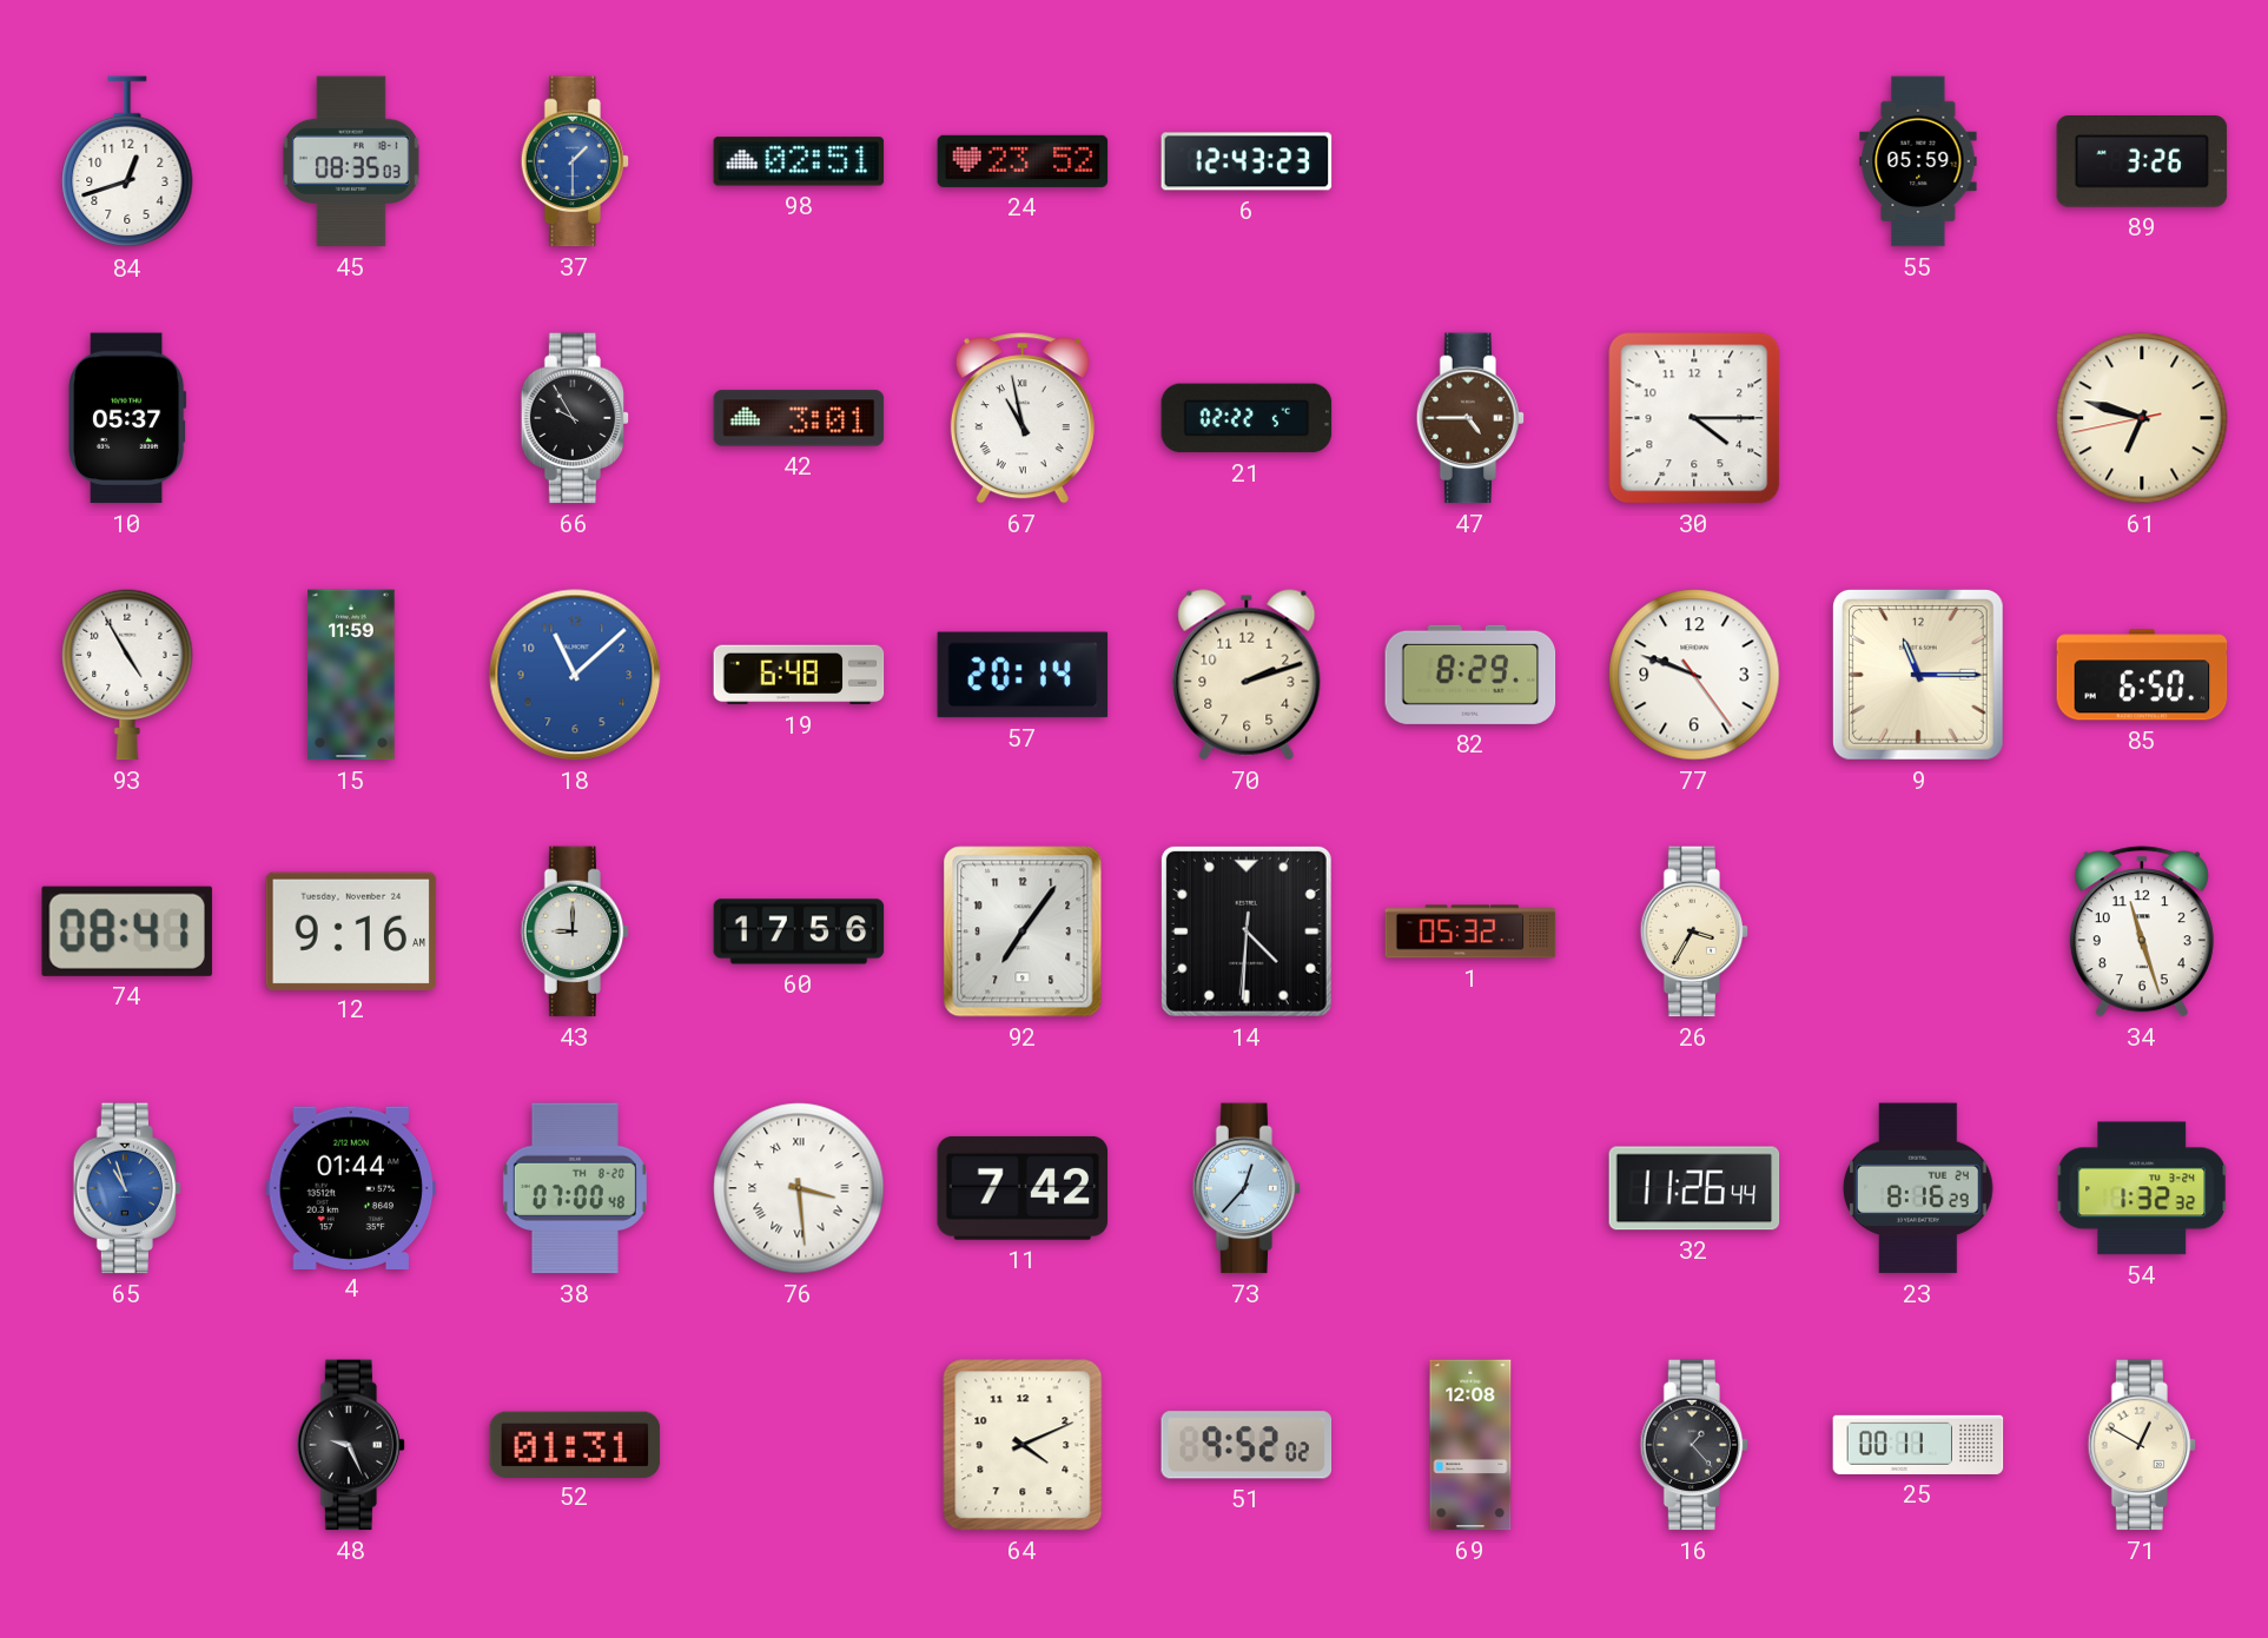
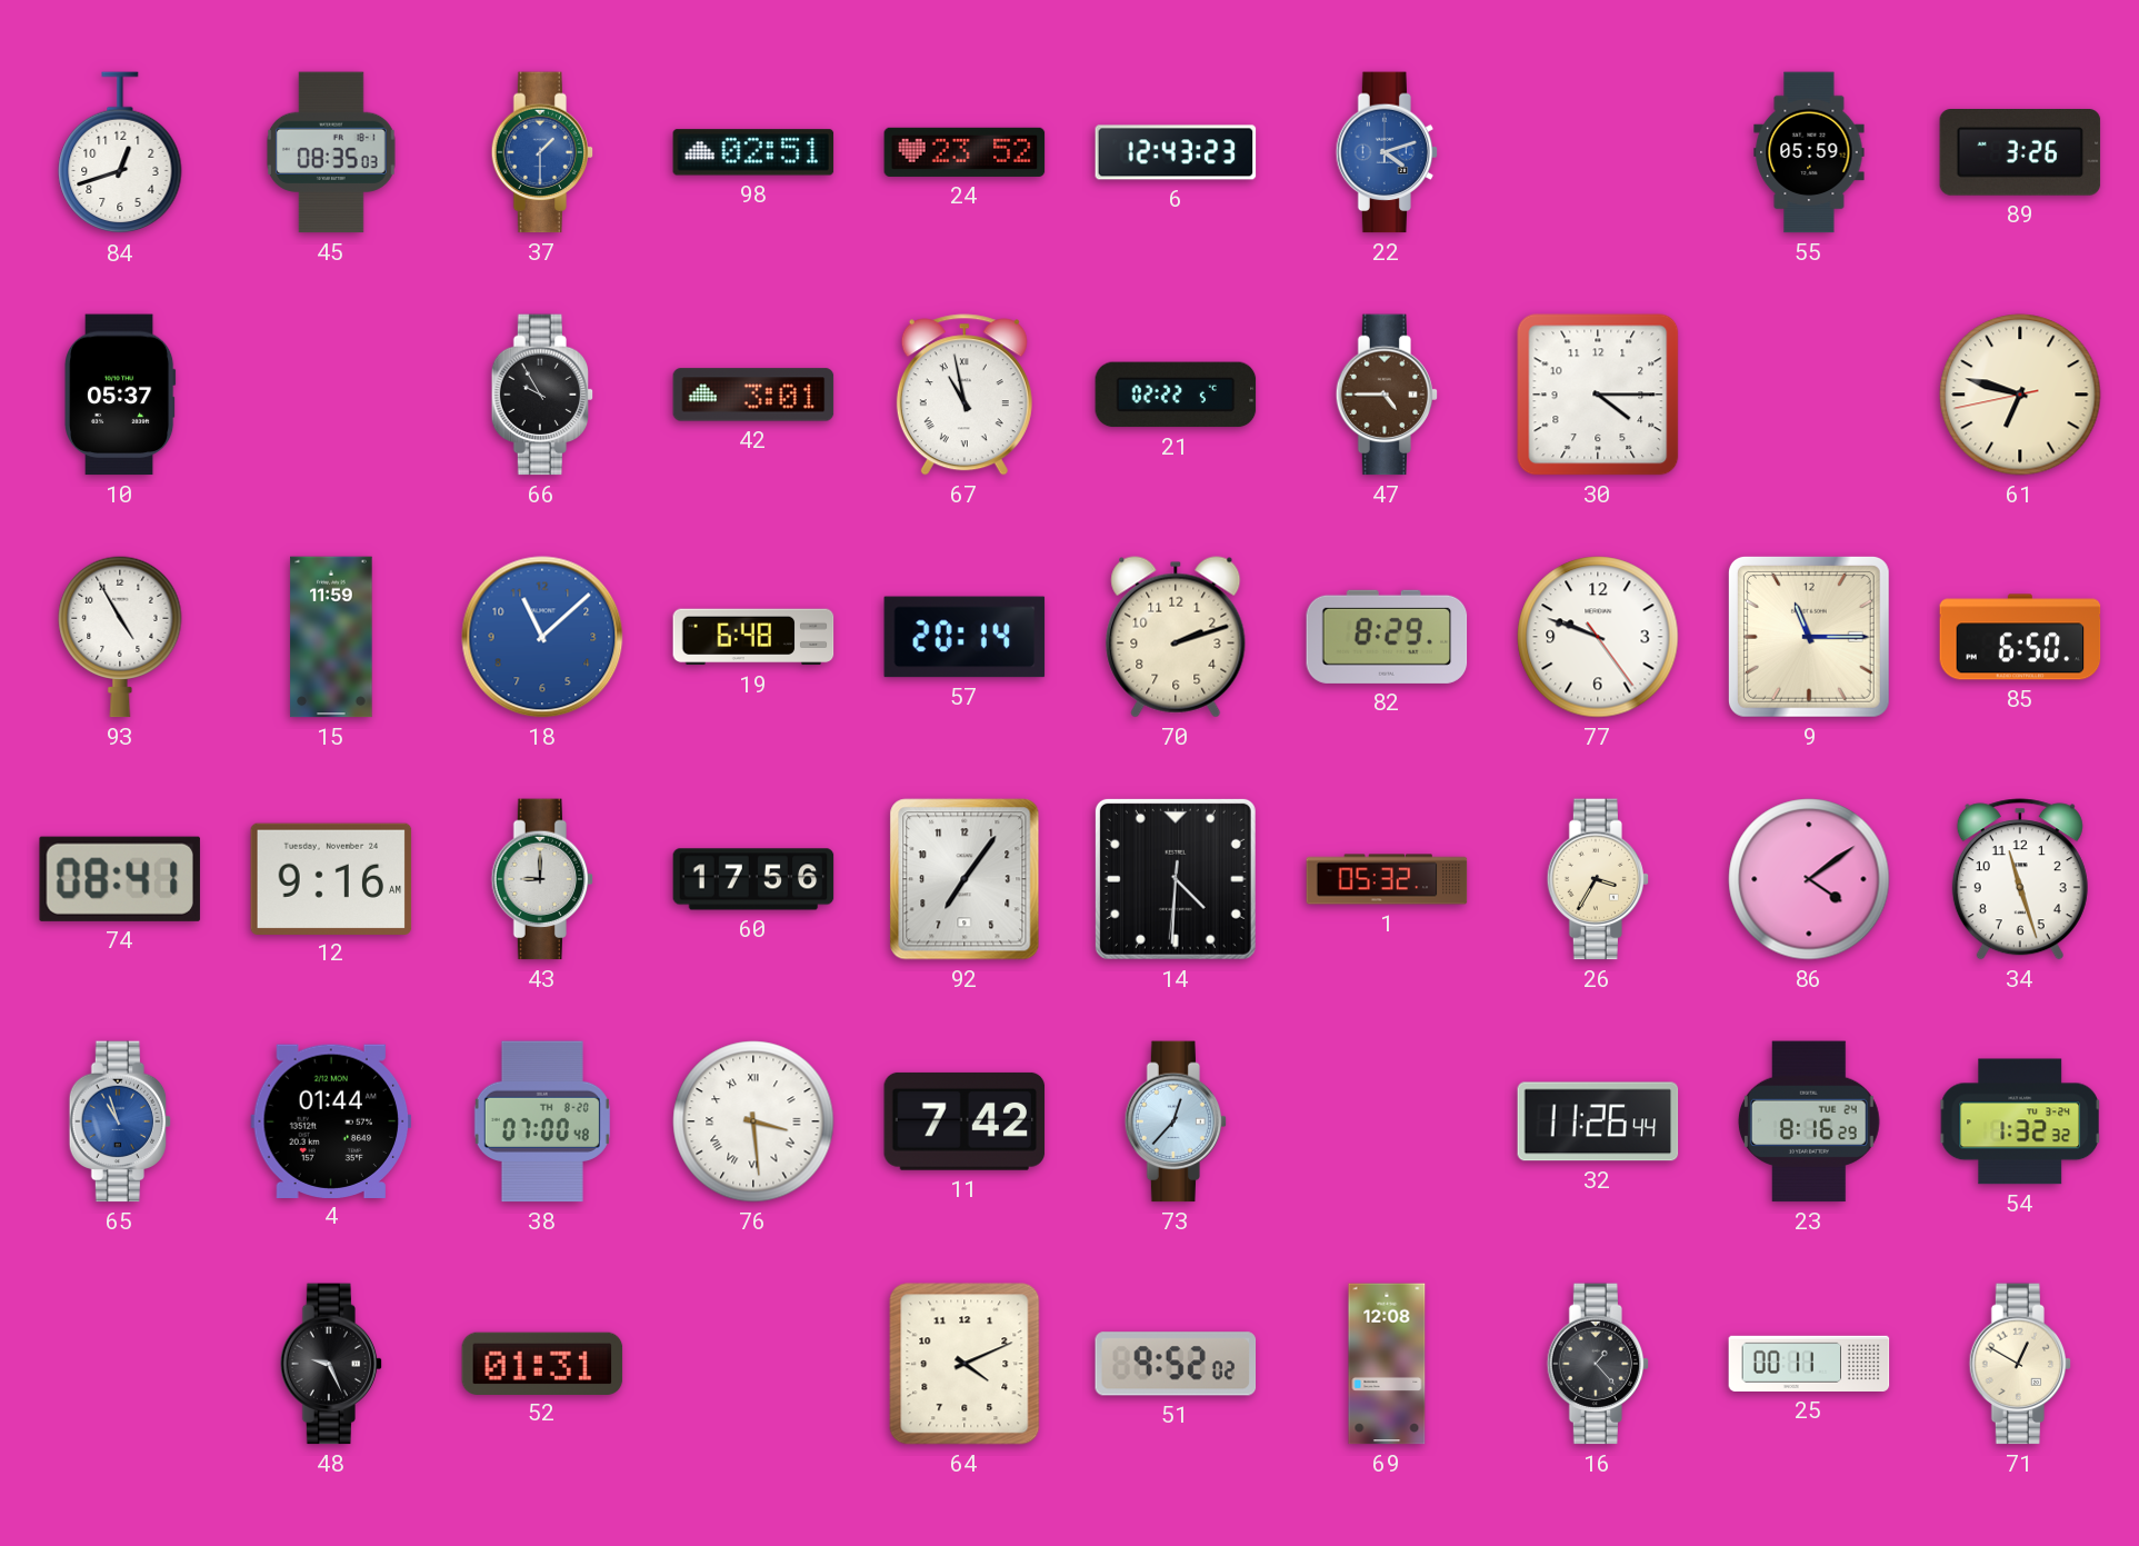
22: none -> 4:12
86: none -> 4:09
